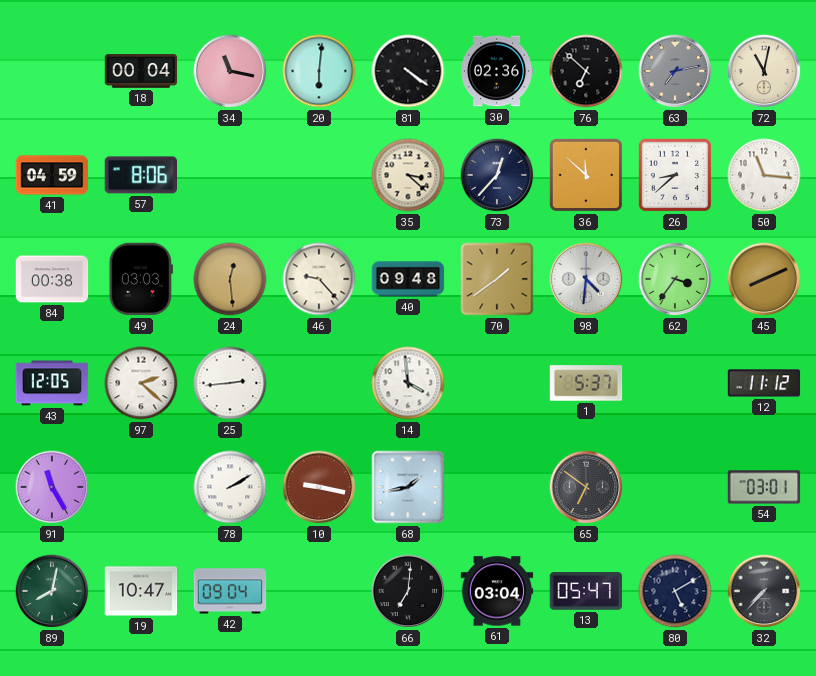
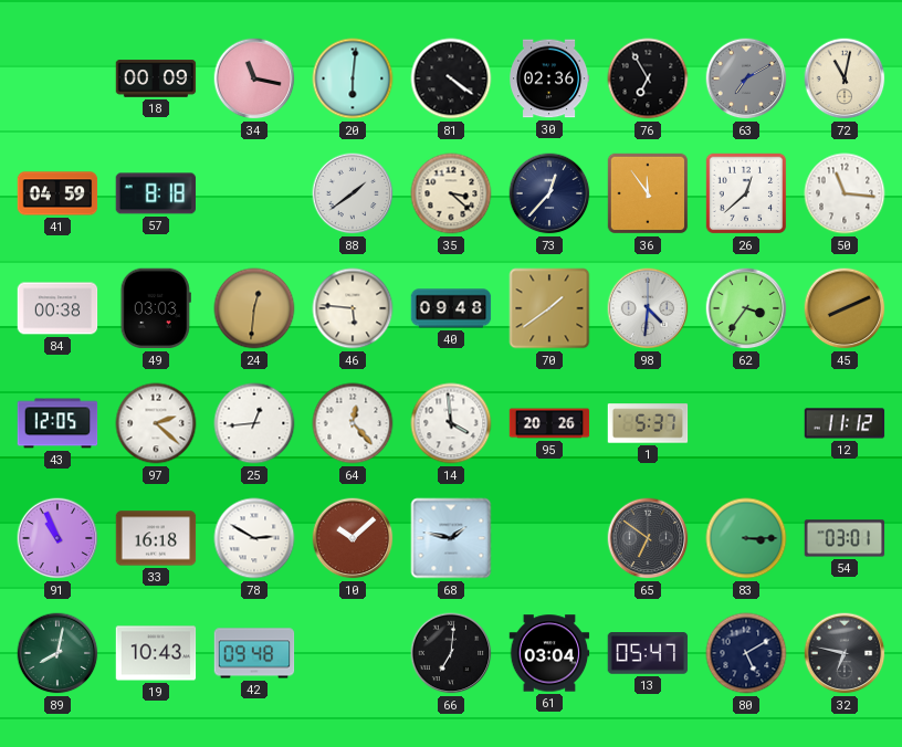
18: 00:04 -> 00:09
76: 6:52 -> 6:55
63: 7:13 -> 7:10
57: 8:06 -> 8:18
88: none -> 1:39
36: 11:52 -> 11:54
26: 8:38 -> 12:38
24: 12:29 -> 12:31
46: 9:23 -> 5:46
25: 2:44 -> 12:44
64: none -> 12:23
95: none -> 20:26
91: 11:25 -> 10:56
33: none -> 16:18
78: 2:10 -> 2:50
10: 9:17 -> 10:08
68: 1:43 -> 1:47
83: none -> 3:15
19: 10:47 -> 10:43
42: 09:04 -> 09:48
32: 7:37 -> 6:47
